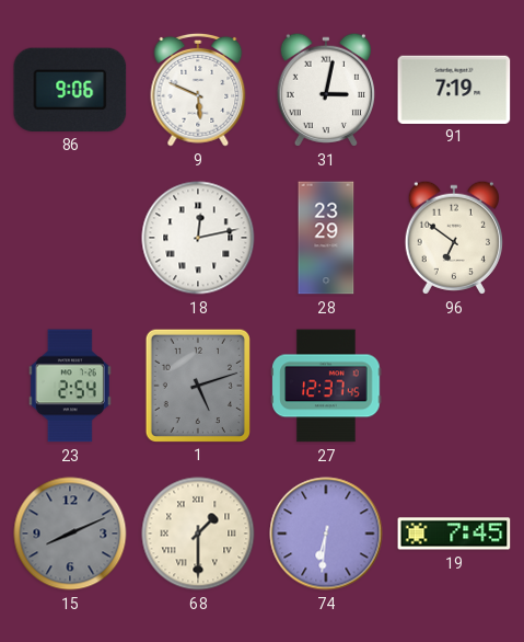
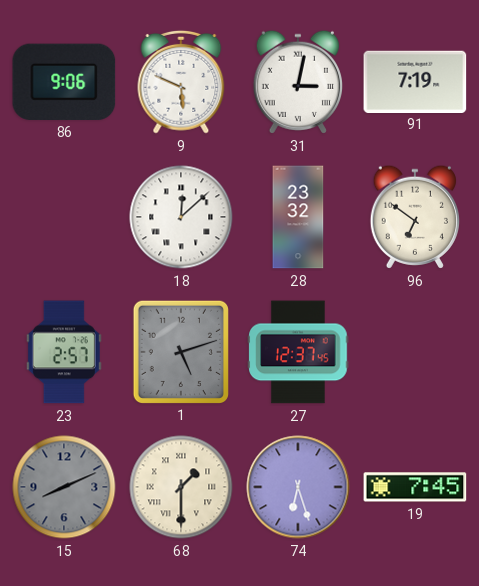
18: 12:13 -> 12:08
28: 23:29 -> 23:32
23: 2:54 -> 2:57
74: 6:31 -> 6:27
